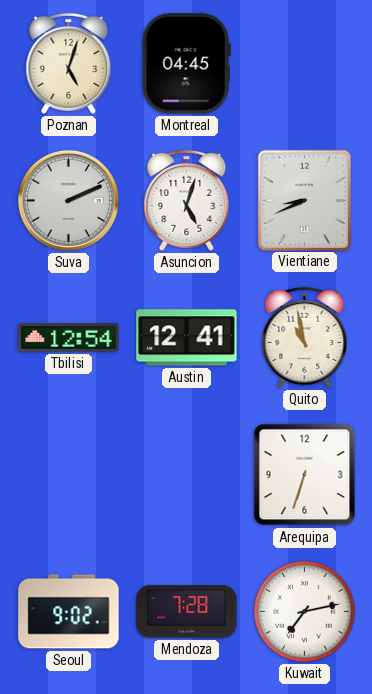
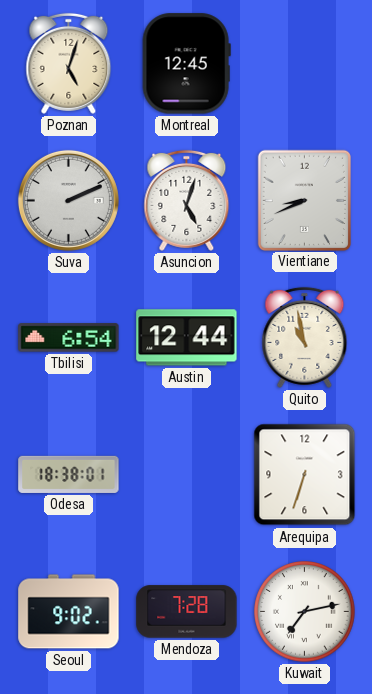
Montreal: 04:45 -> 12:45
Tbilisi: 12:54 -> 6:54
Austin: 12:41 -> 12:44
Odesa: none -> 18:38
